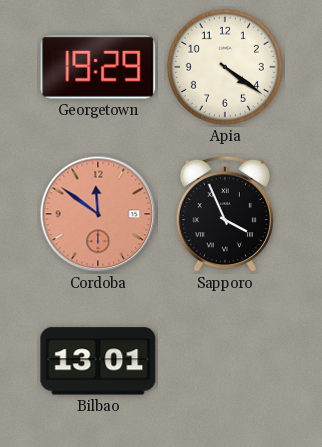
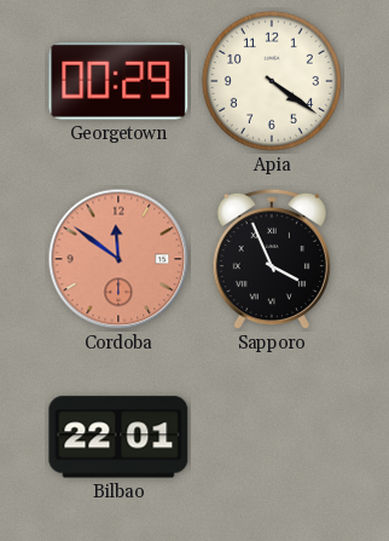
Georgetown: 19:29 -> 00:29
Bilbao: 13:01 -> 22:01
